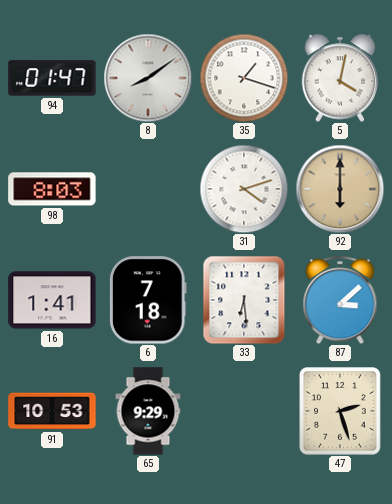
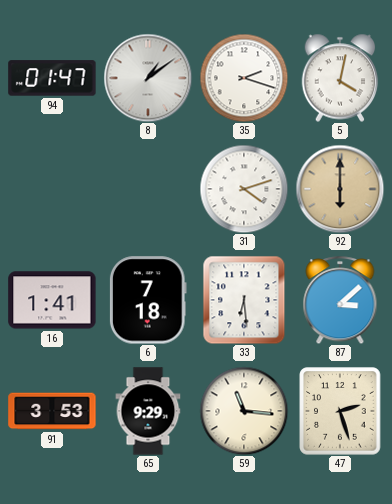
8: 8:09 -> 1:09
35: 1:18 -> 2:18
98: 8:03 -> none
91: 10:53 -> 3:53
59: none -> 11:16
